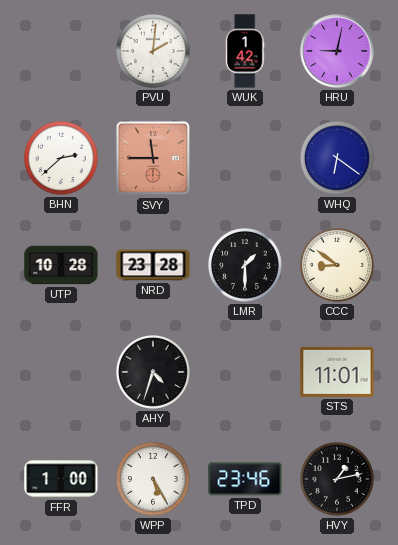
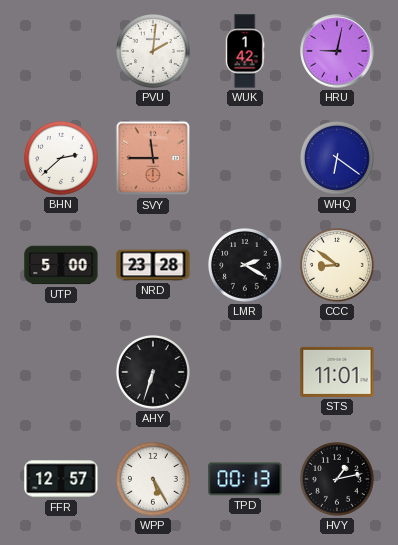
UTP: 10:28 -> 5:00
LMR: 1:30 -> 2:20
AHY: 4:33 -> 6:33
FFR: 1:00 -> 12:57
TPD: 23:46 -> 00:13
